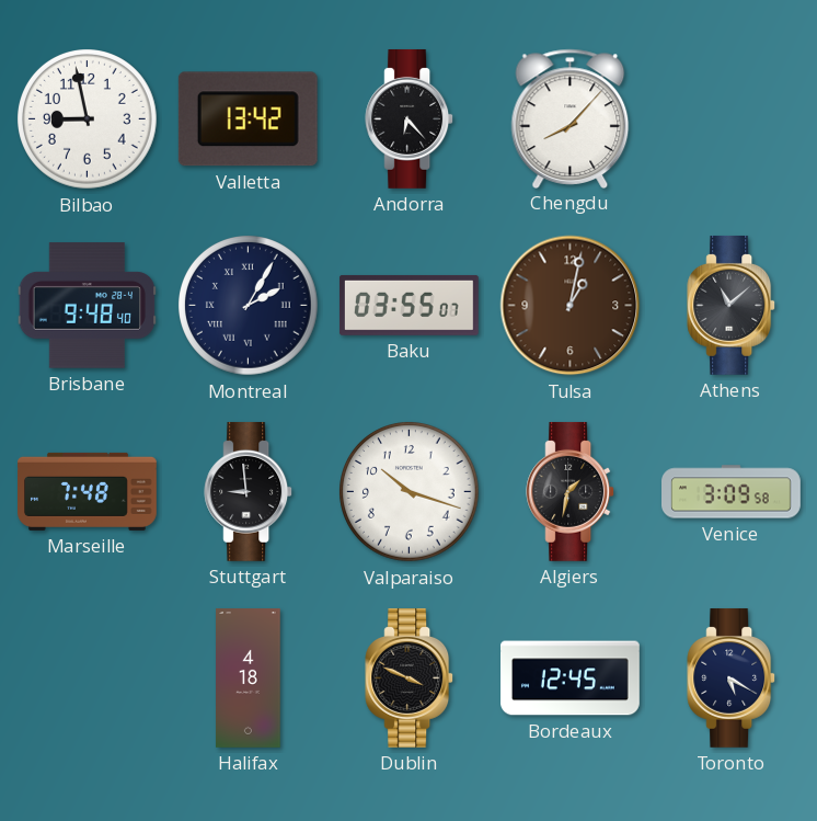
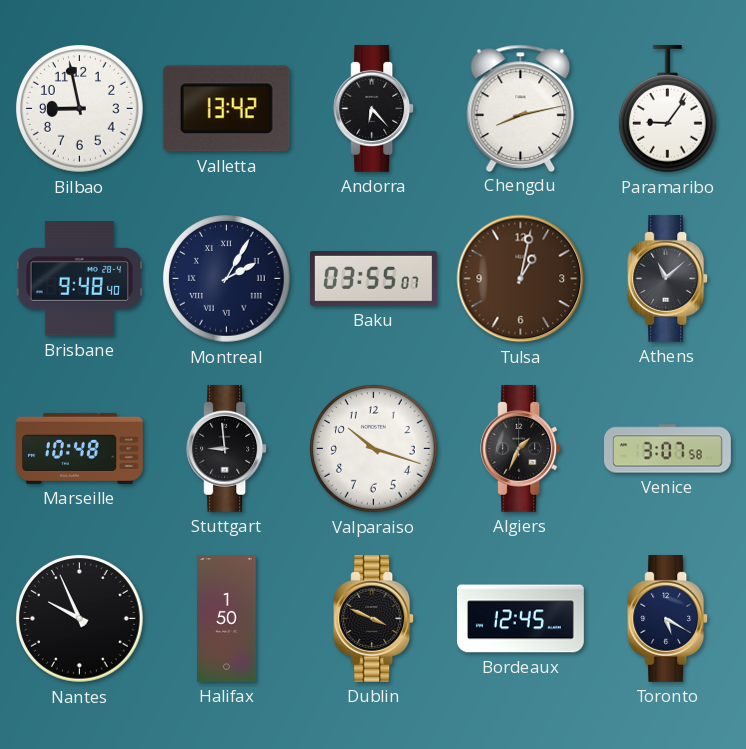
Chengdu: 8:07 -> 8:13
Paramaribo: none -> 9:06
Marseille: 7:48 -> 10:48
Algiers: 1:32 -> 1:34
Venice: 3:09 -> 3:07
Nantes: none -> 9:56
Halifax: 4:18 -> 1:50
